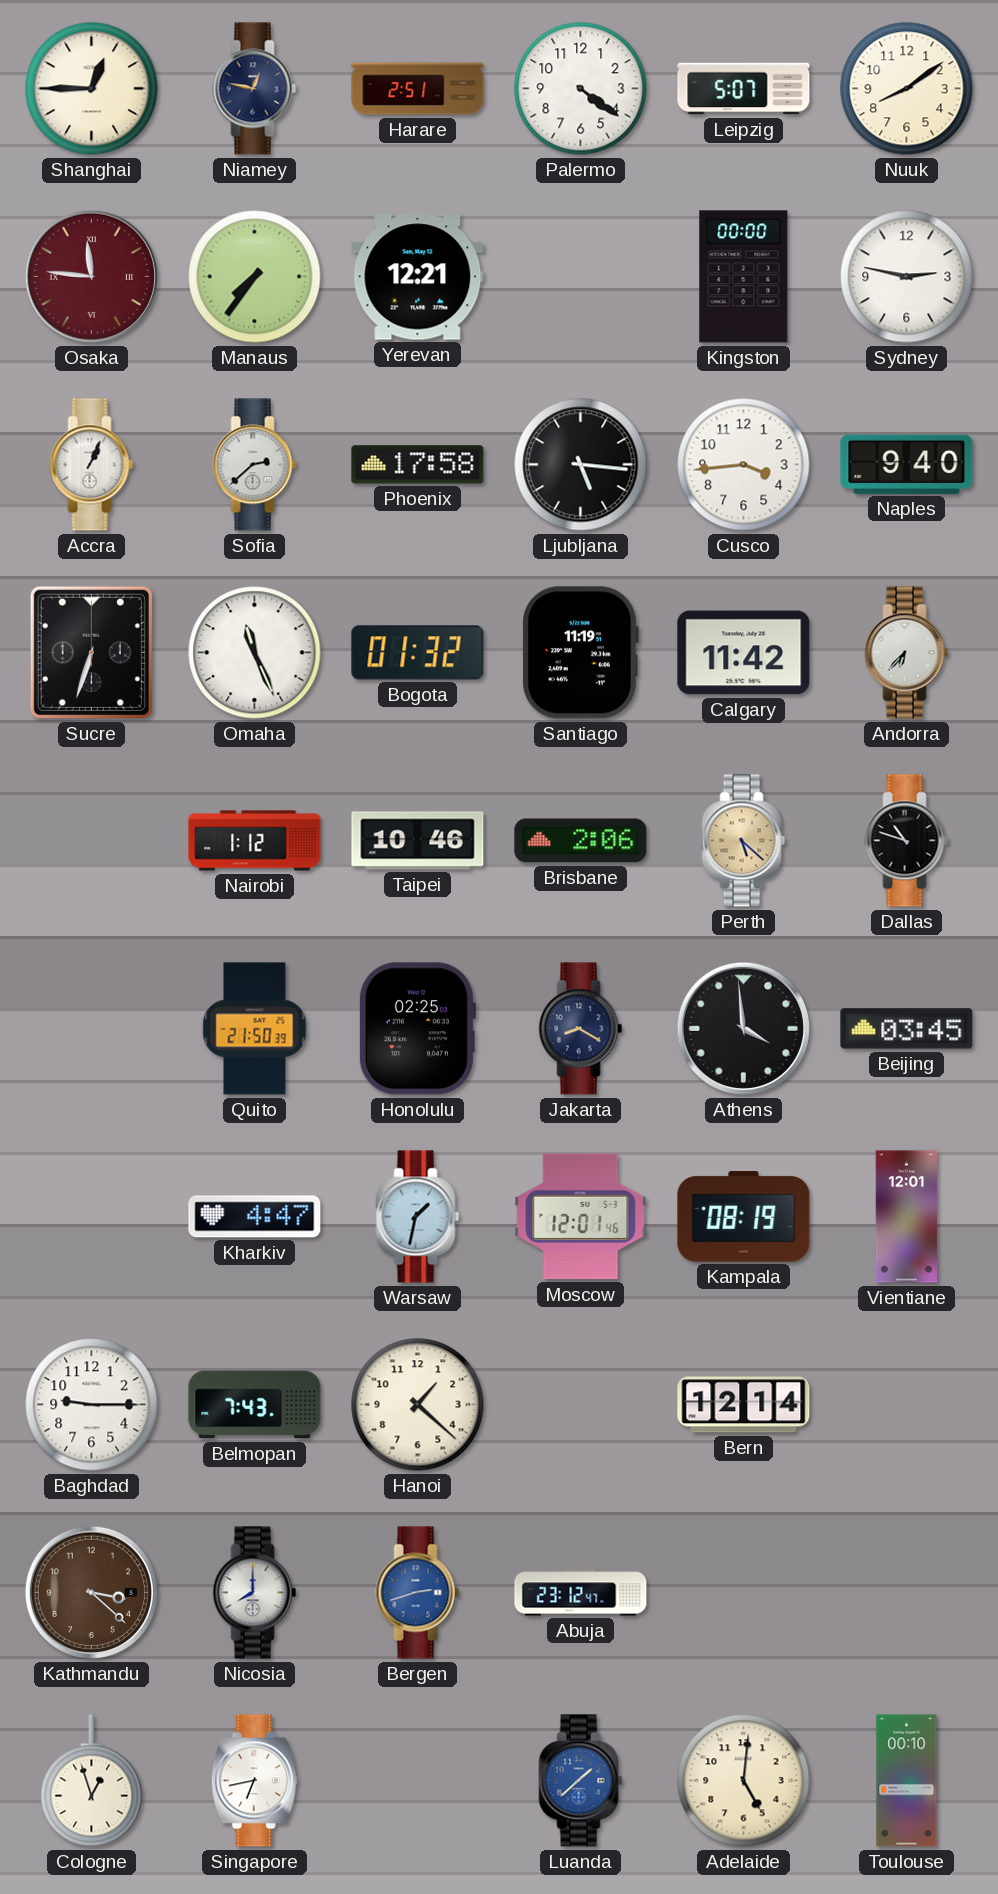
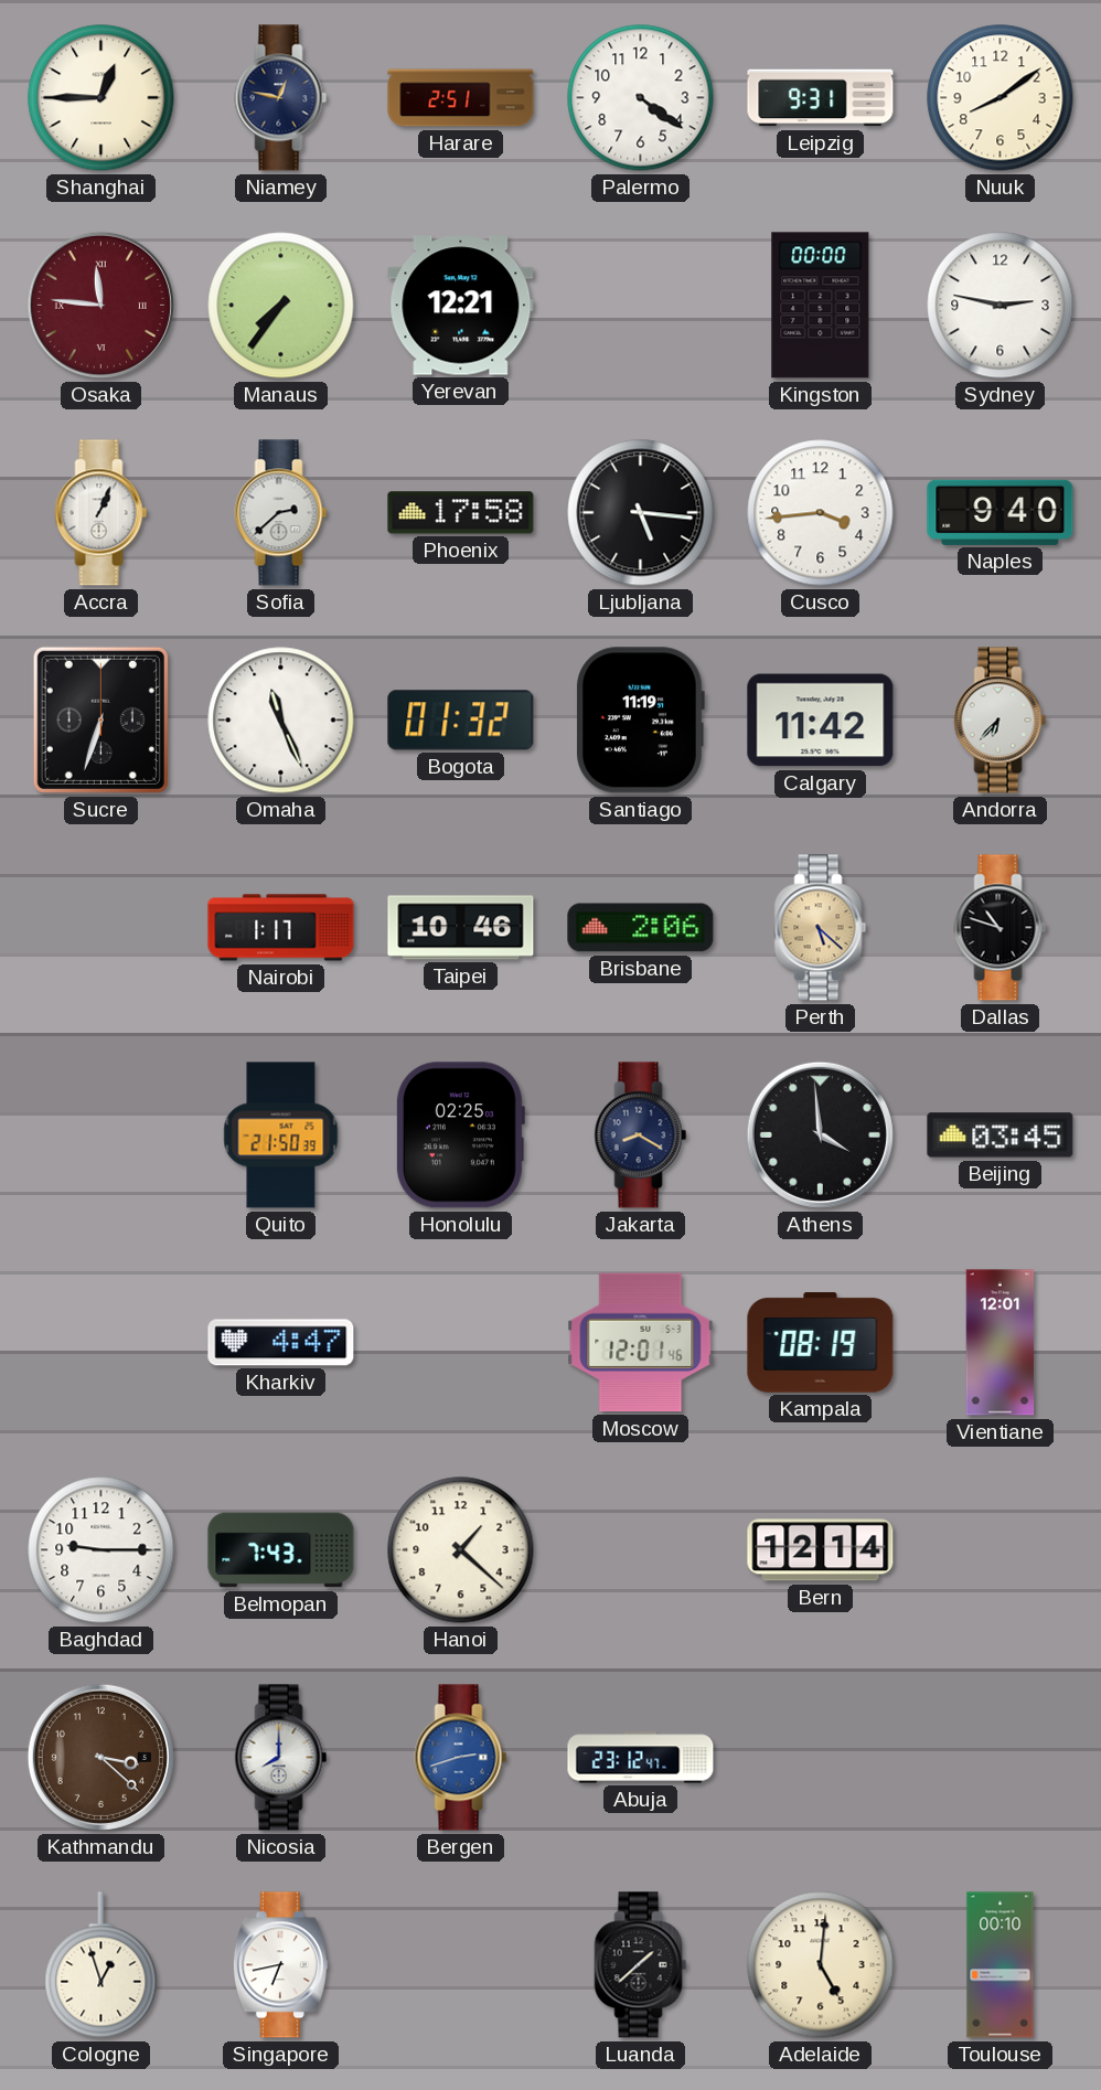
Leipzig: 5:07 -> 9:31
Nairobi: 1:12 -> 1:17
Warsaw: 1:32 -> none
Luanda dial: blue -> black
